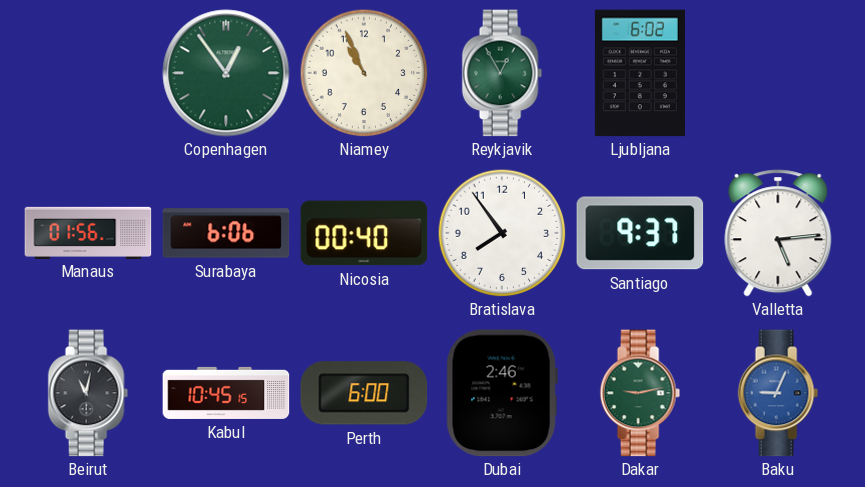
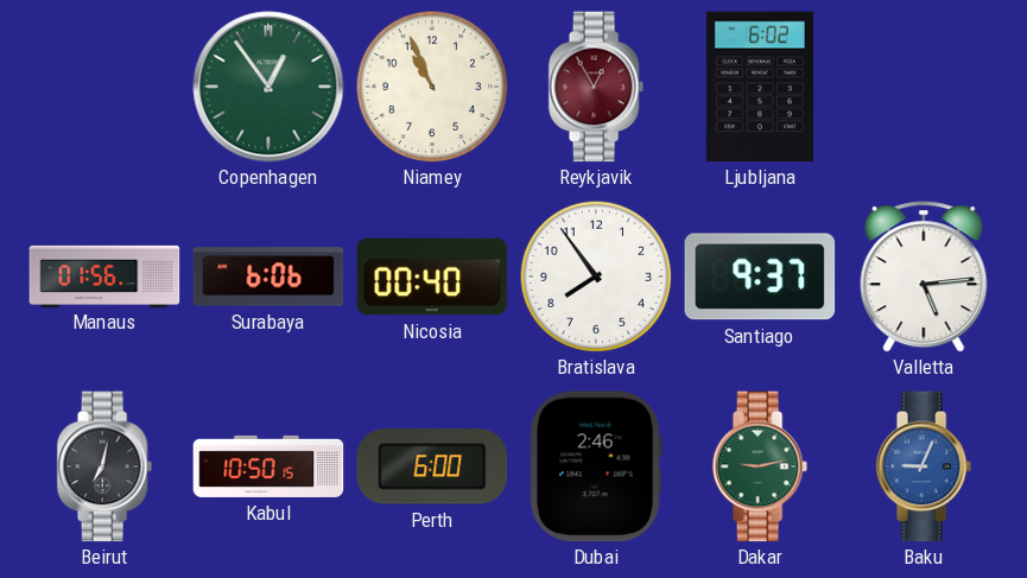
Reykjavik dial: green -> burgundy
Beirut: 11:02 -> 7:02
Kabul: 10:45 -> 10:50
